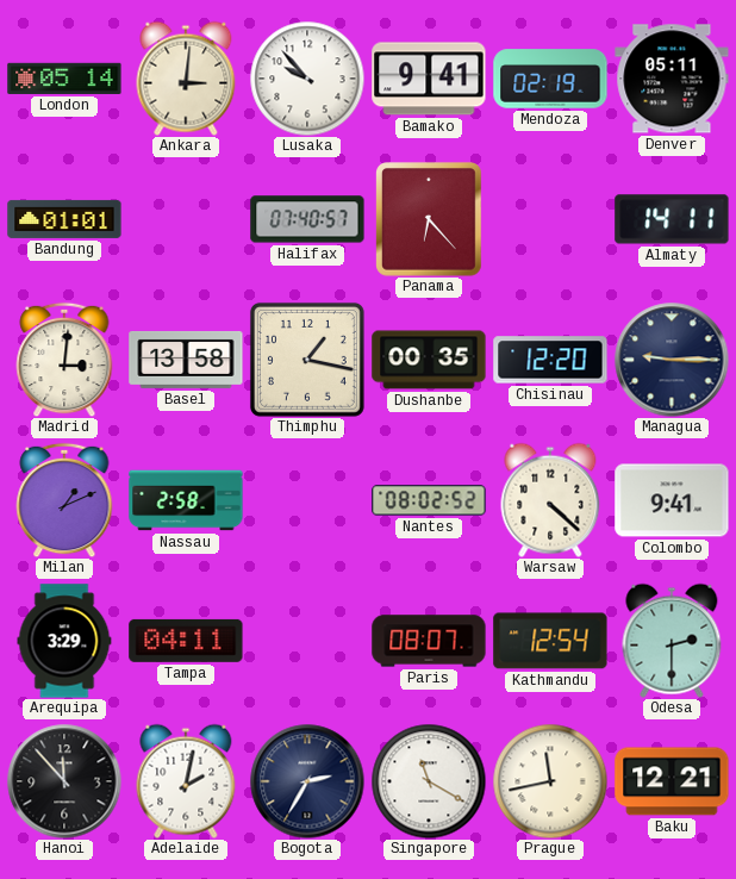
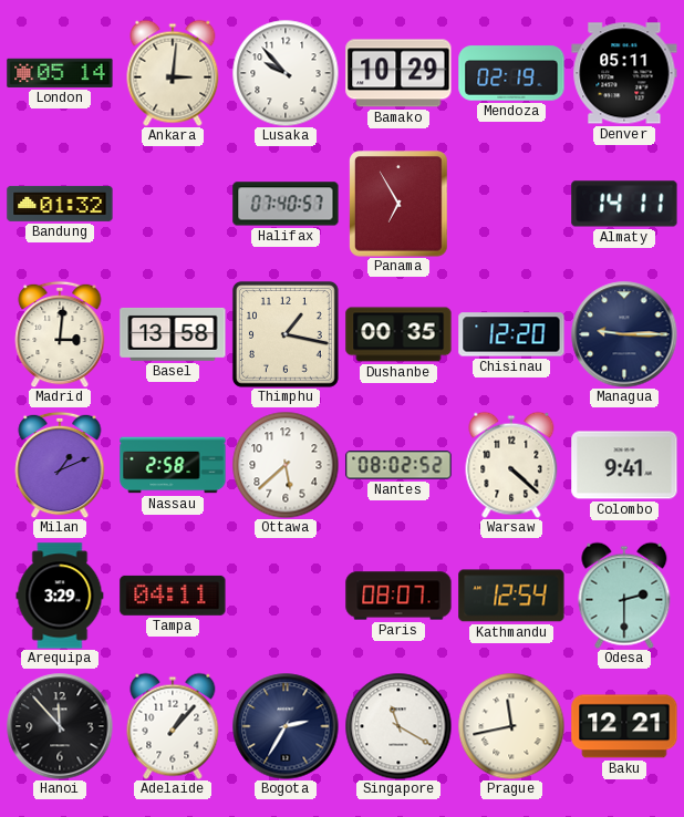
Bamako: 9:41 -> 10:29
Bandung: 01:01 -> 01:32
Panama: 6:23 -> 6:55
Ottawa: none -> 5:38
Adelaide: 2:02 -> 1:07
